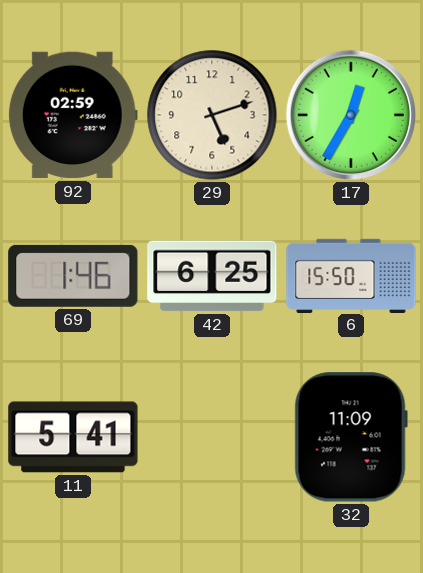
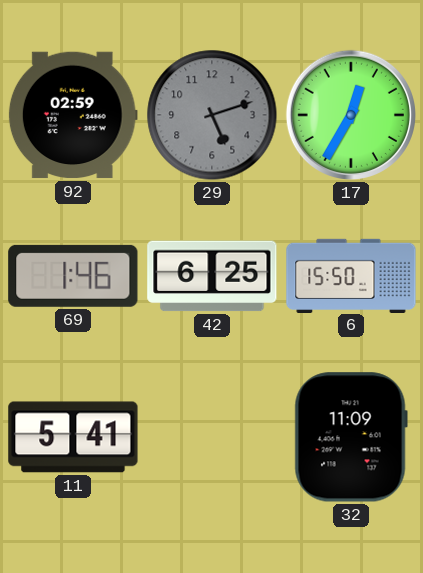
29 dial: cream -> grey
